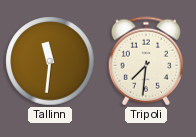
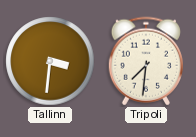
Tallinn: 11:31 -> 3:31
